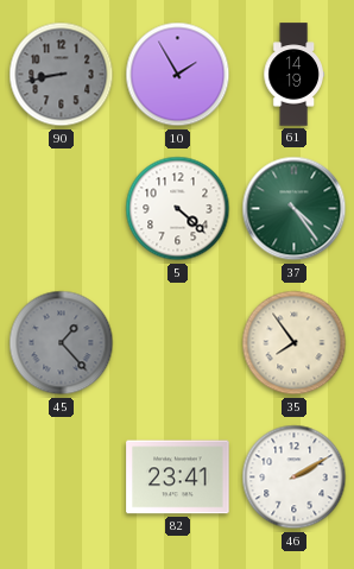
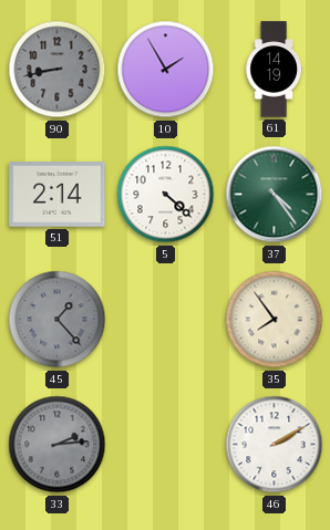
51: none -> 2:14
33: none -> 2:14
82: 23:41 -> none
